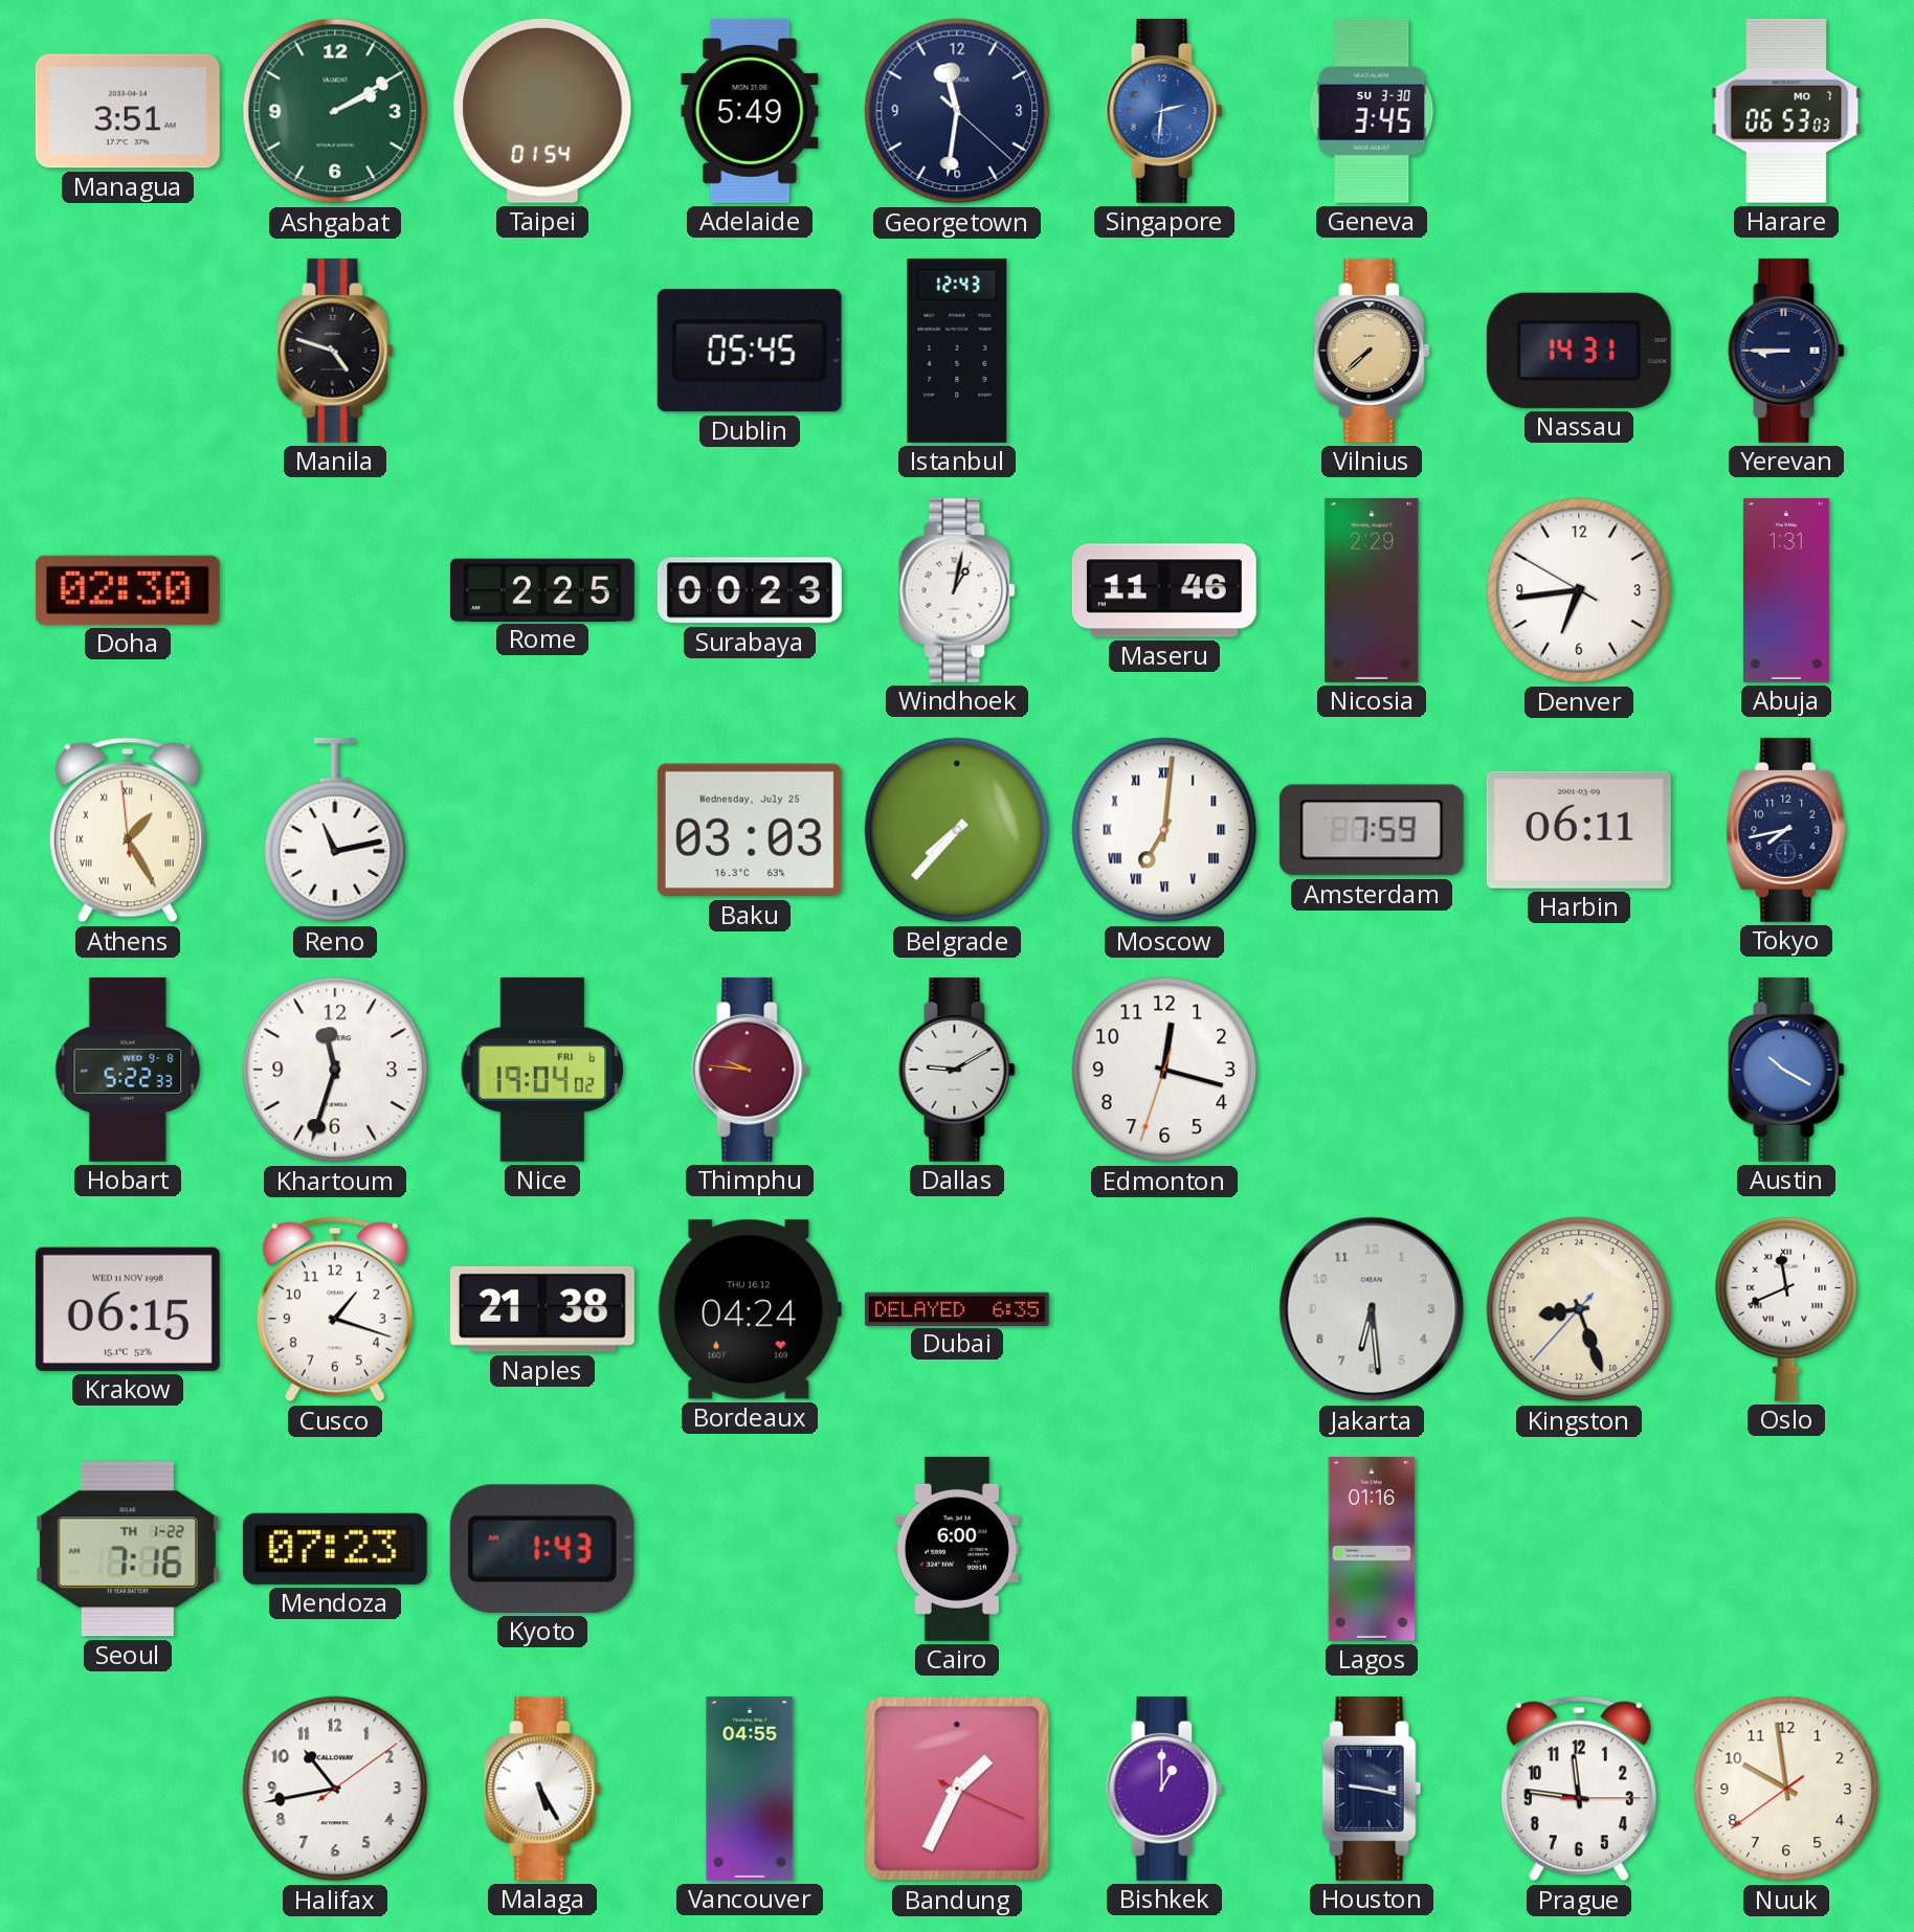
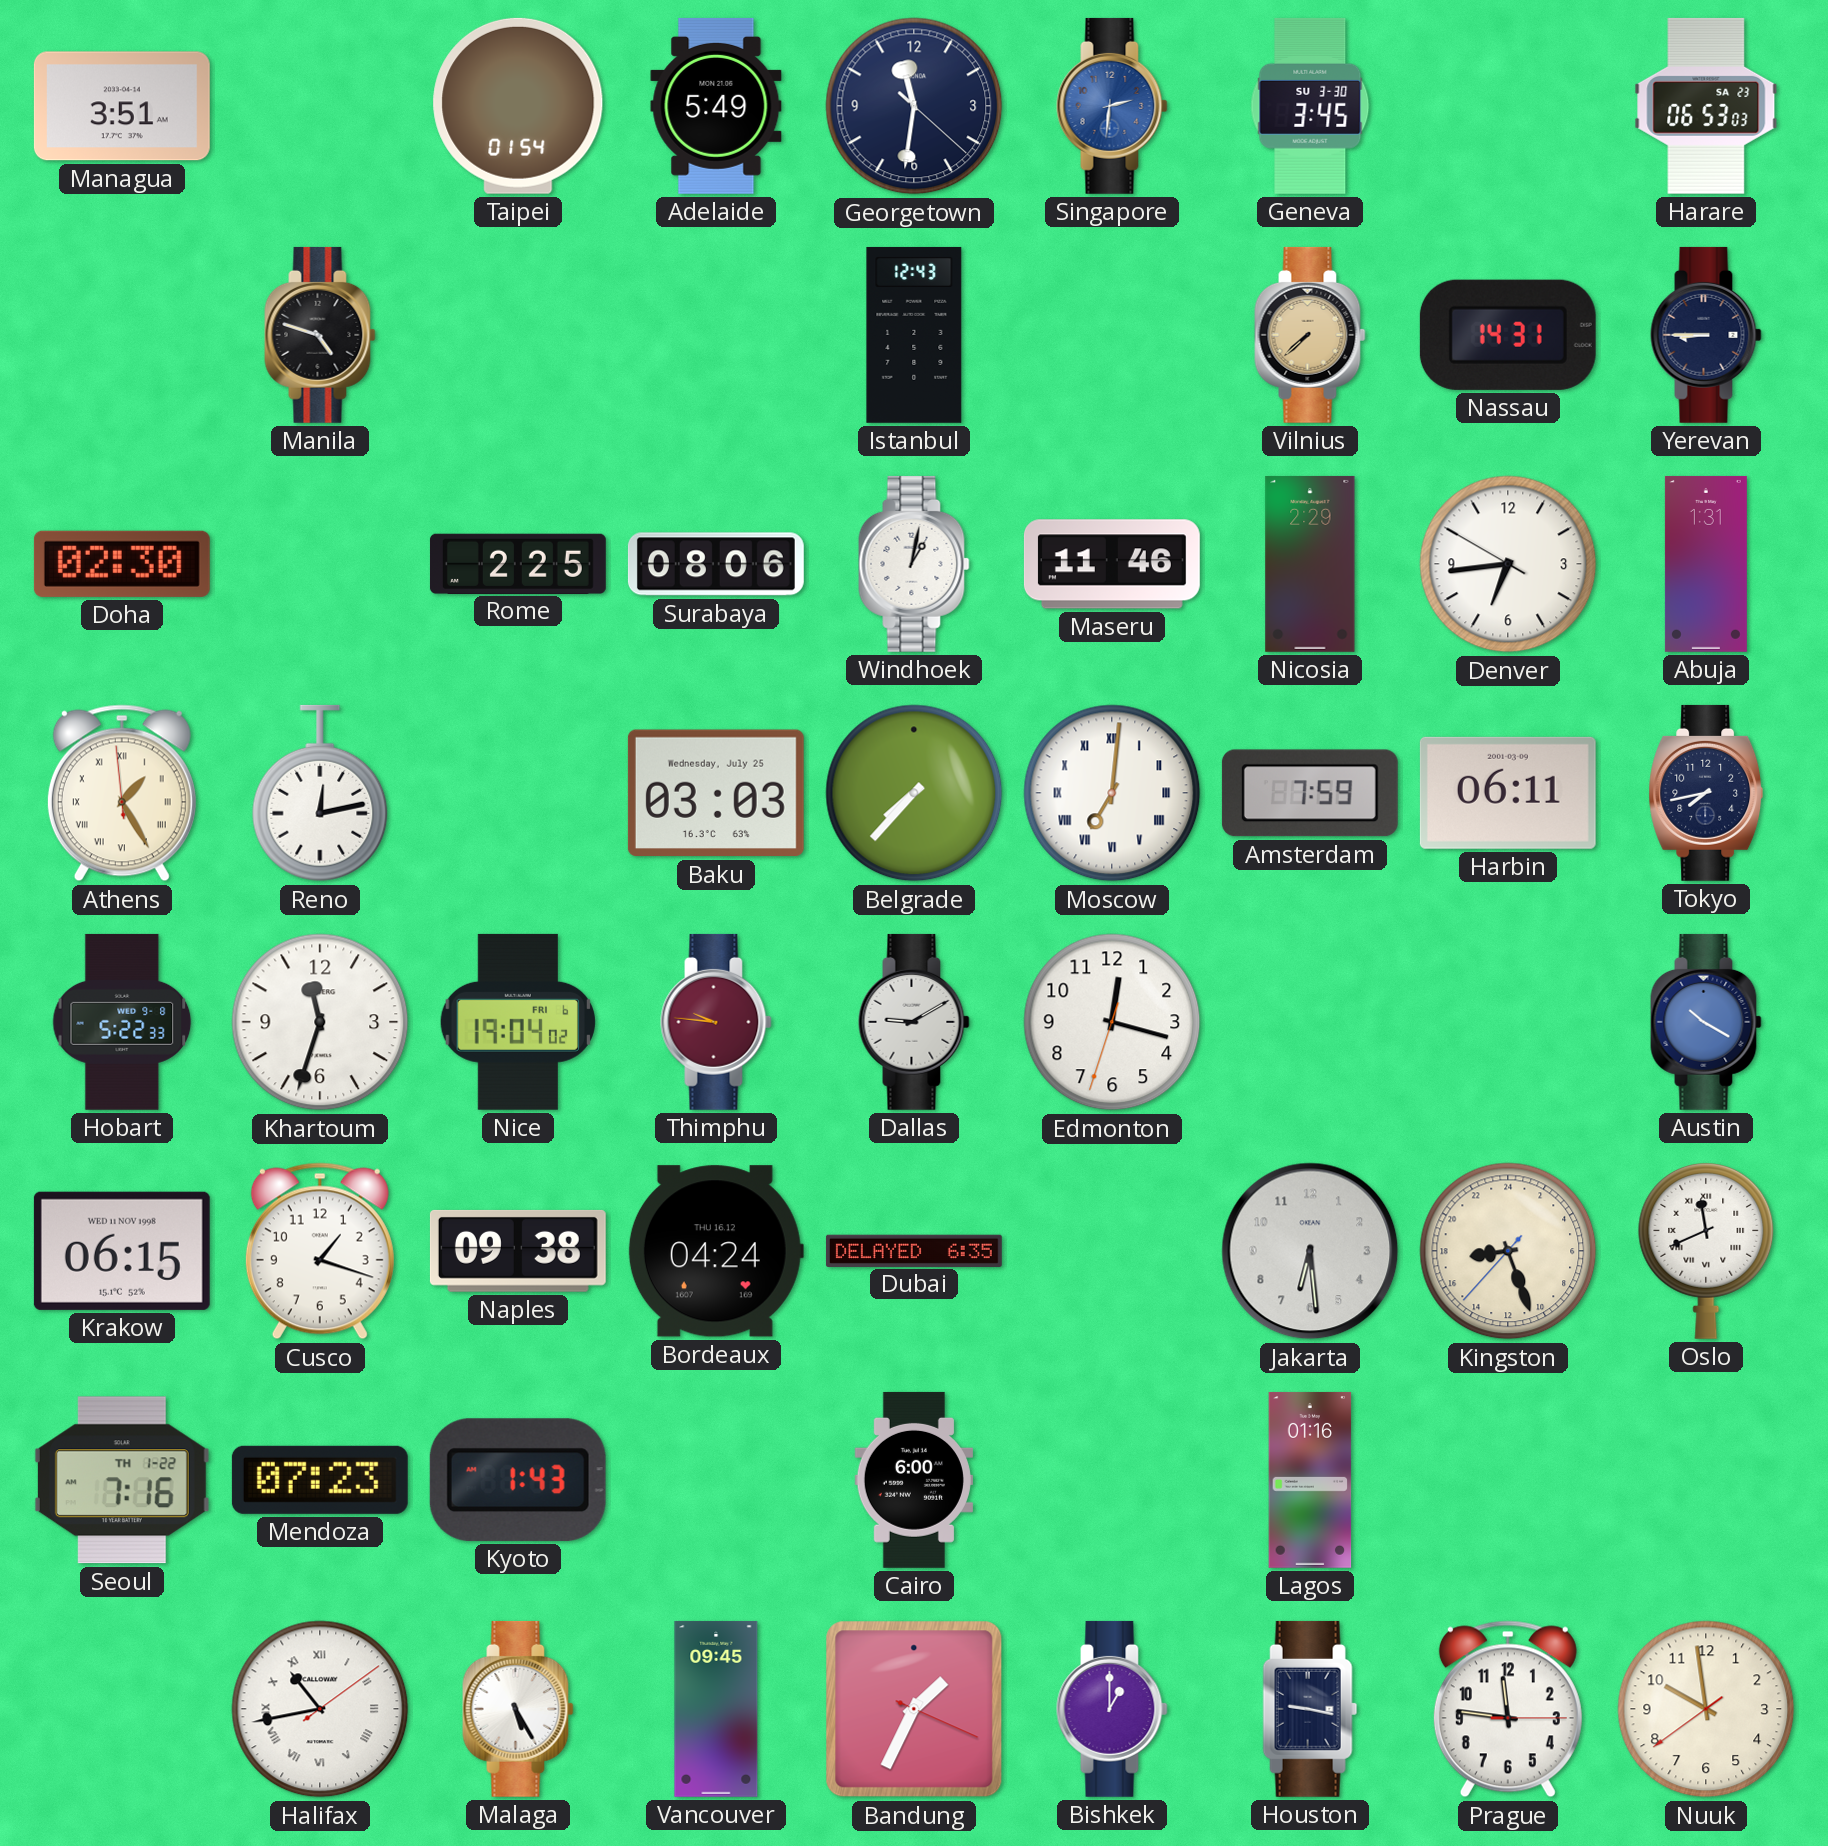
Ashgabat: 2:10 -> none
Harare date: MO 7 -> SA 23
Dublin: 05:45 -> none
Surabaya: 00:23 -> 08:06
Reno: 11:13 -> 12:13
Naples: 21:38 -> 09:38
Halifax numerals: Arabic -> Roman
Vancouver: 04:55 -> 09:45
